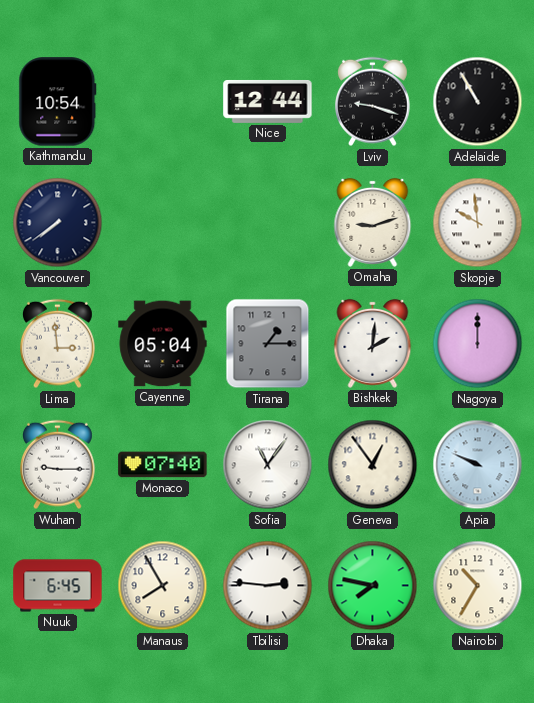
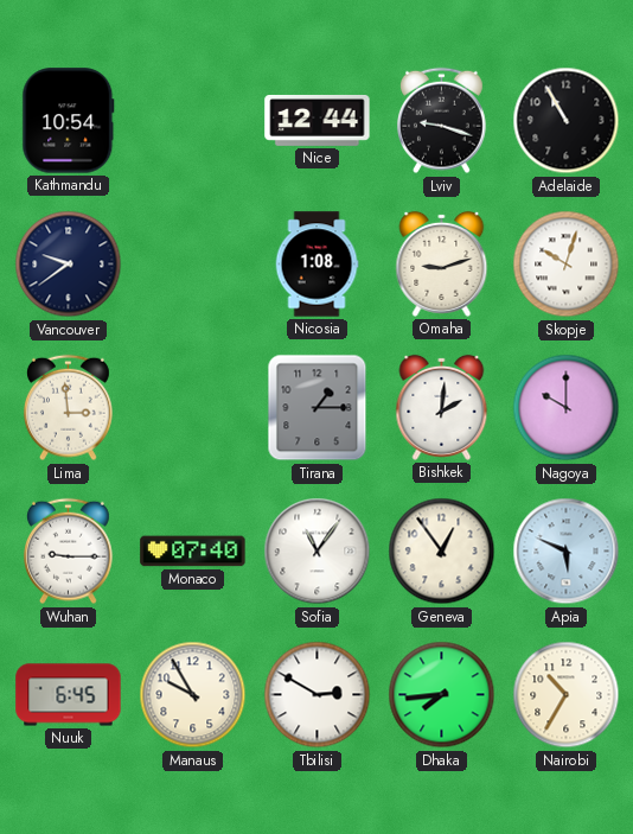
Vancouver: 7:39 -> 9:39
Nicosia: none -> 1:08
Skopje: 9:59 -> 10:03
Cayenne: 05:04 -> none
Nagoya: 12:00 -> 10:00
Apia: 9:49 -> 5:49
Manaus: 7:55 -> 9:55
Tbilisi: 2:46 -> 2:50
Dhaka: 7:47 -> 7:44
